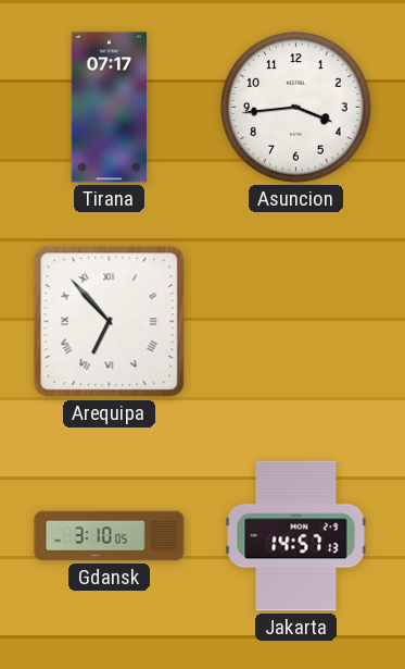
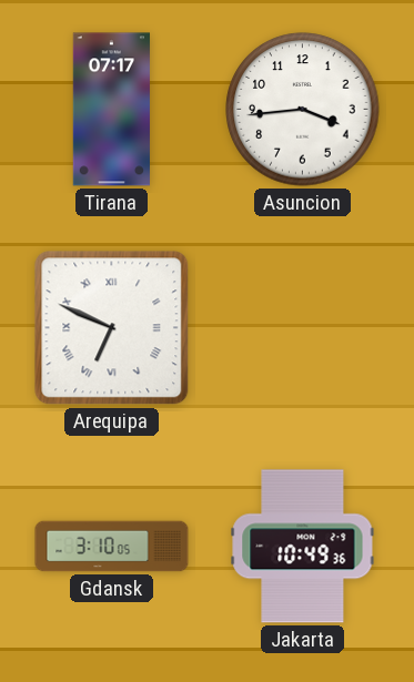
Arequipa: 6:53 -> 6:49
Jakarta: 14:57 -> 10:49
